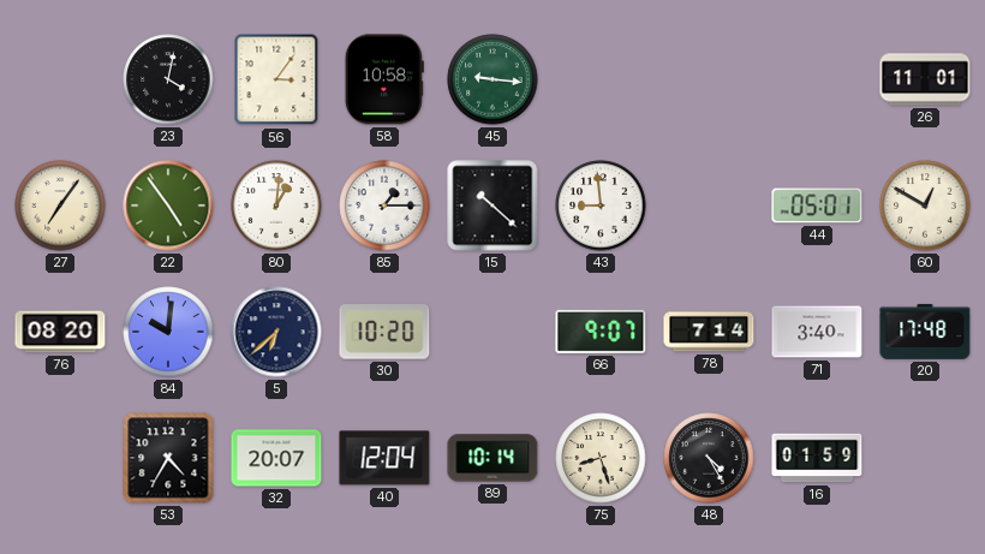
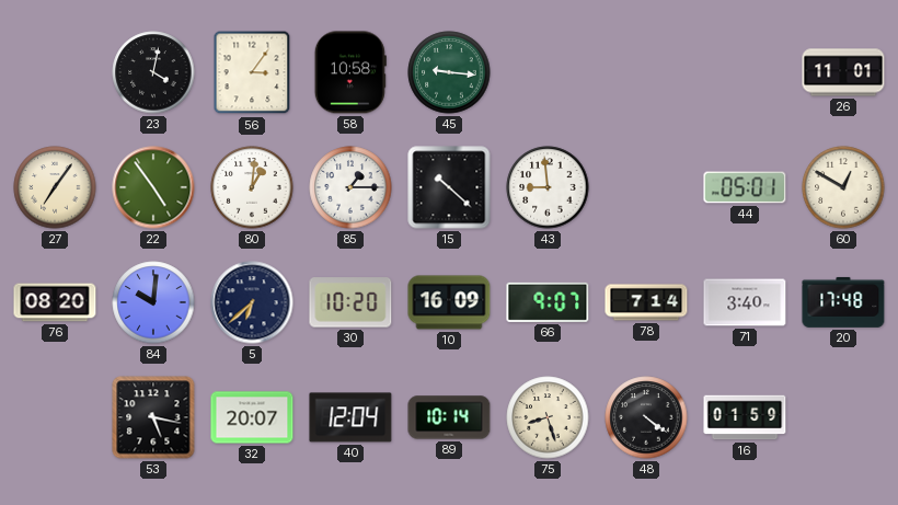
10: none -> 16:09
53: 4:35 -> 5:17
48: 4:25 -> 4:21
